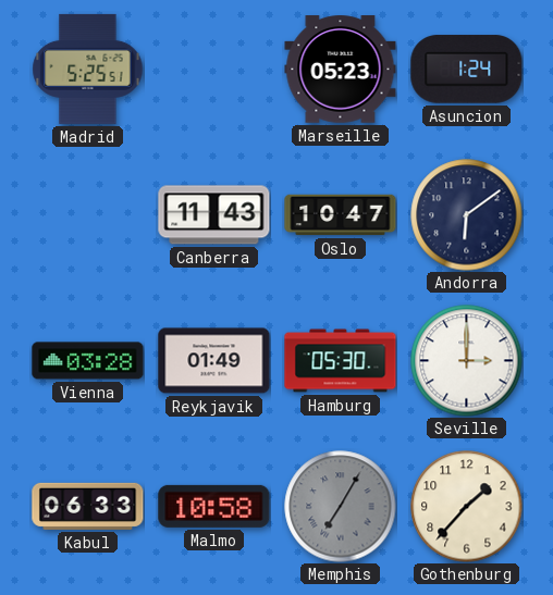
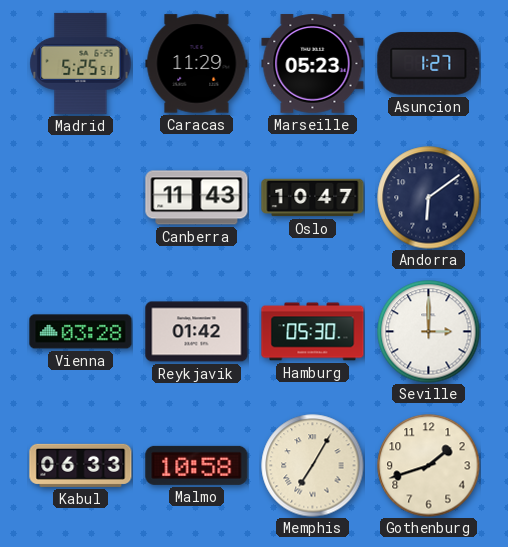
Caracas: none -> 11:29
Asuncion: 1:24 -> 1:27
Reykjavik: 01:49 -> 01:42
Memphis dial: grey -> cream
Gothenburg: 1:37 -> 1:42
